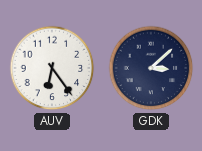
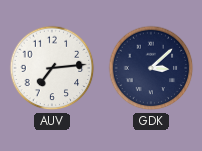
AUV: 6:24 -> 7:14
